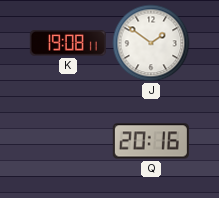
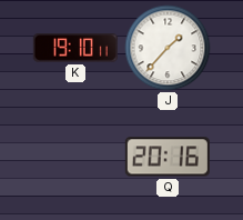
K: 19:08 -> 19:10
J: 1:51 -> 1:37
